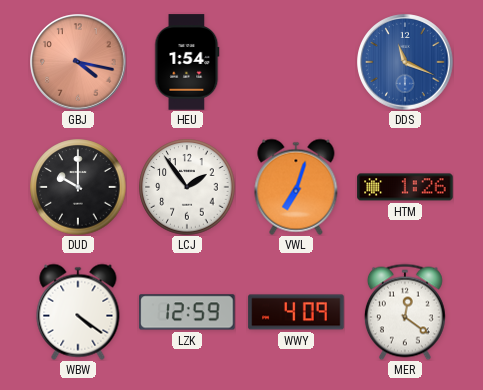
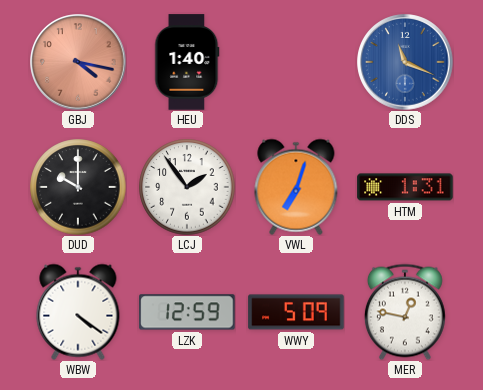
HEU: 1:54 -> 1:40
HTM: 1:26 -> 1:31
WWY: 4:09 -> 5:09
MER: 12:21 -> 12:47
